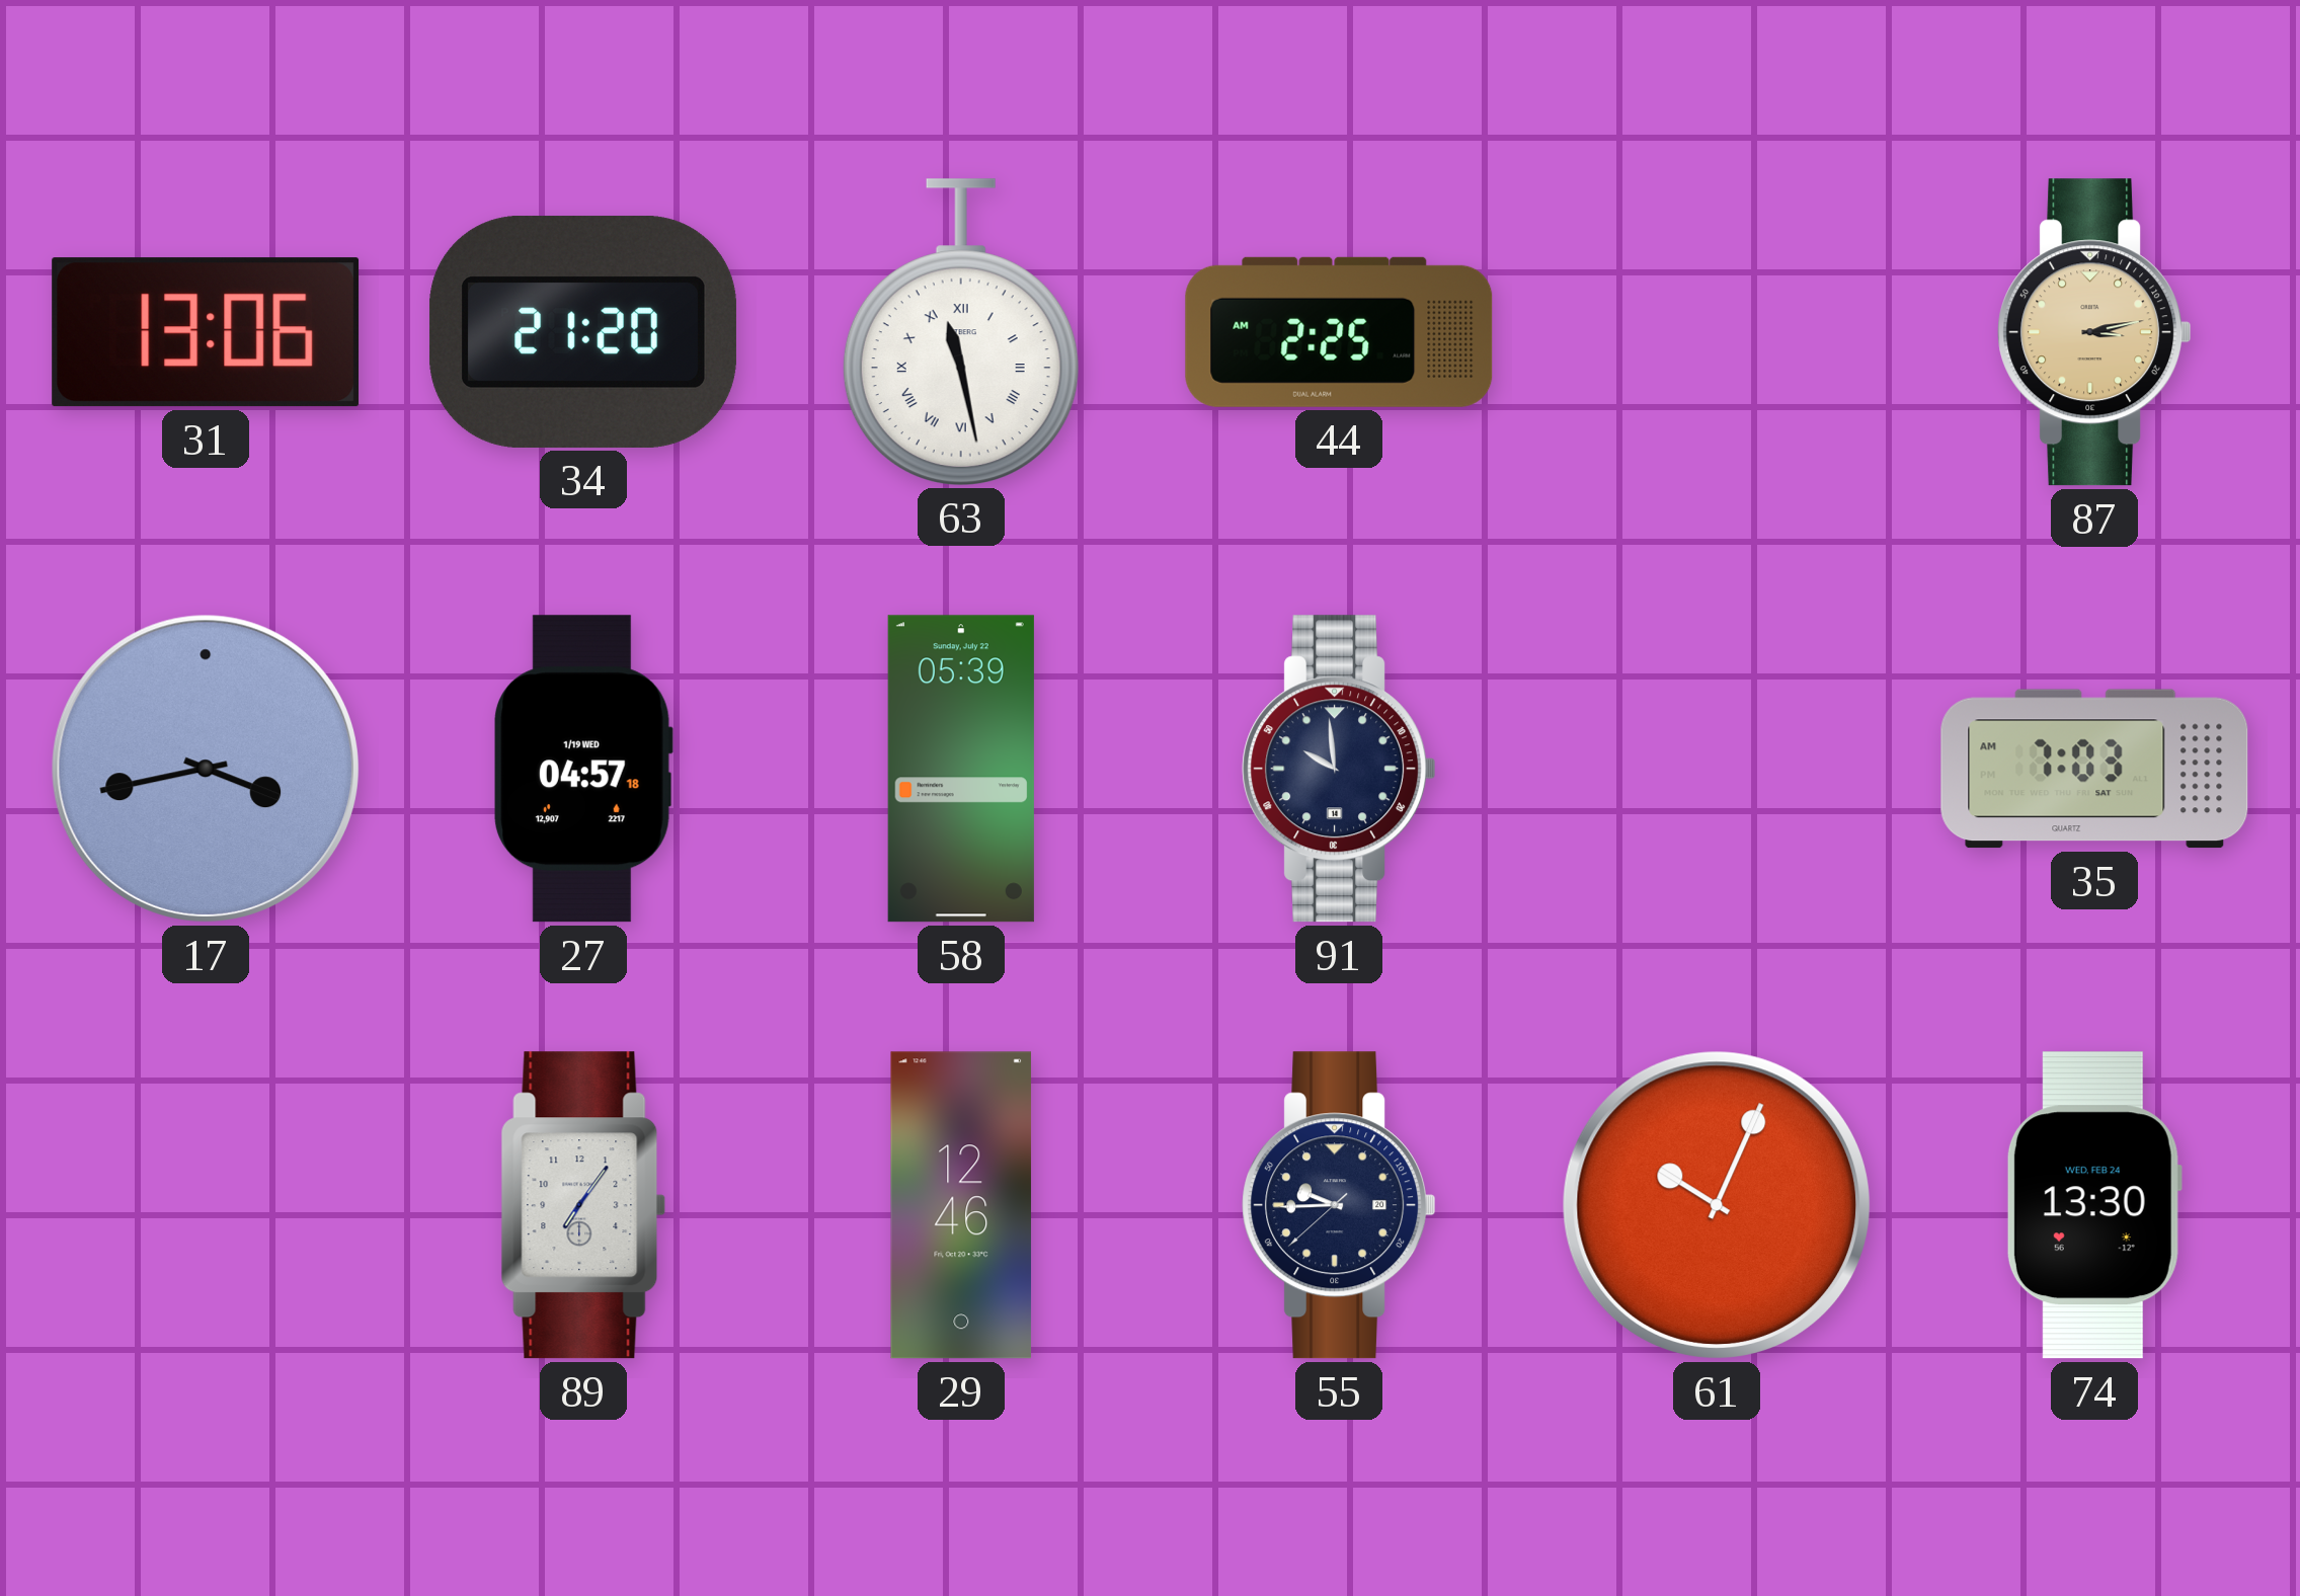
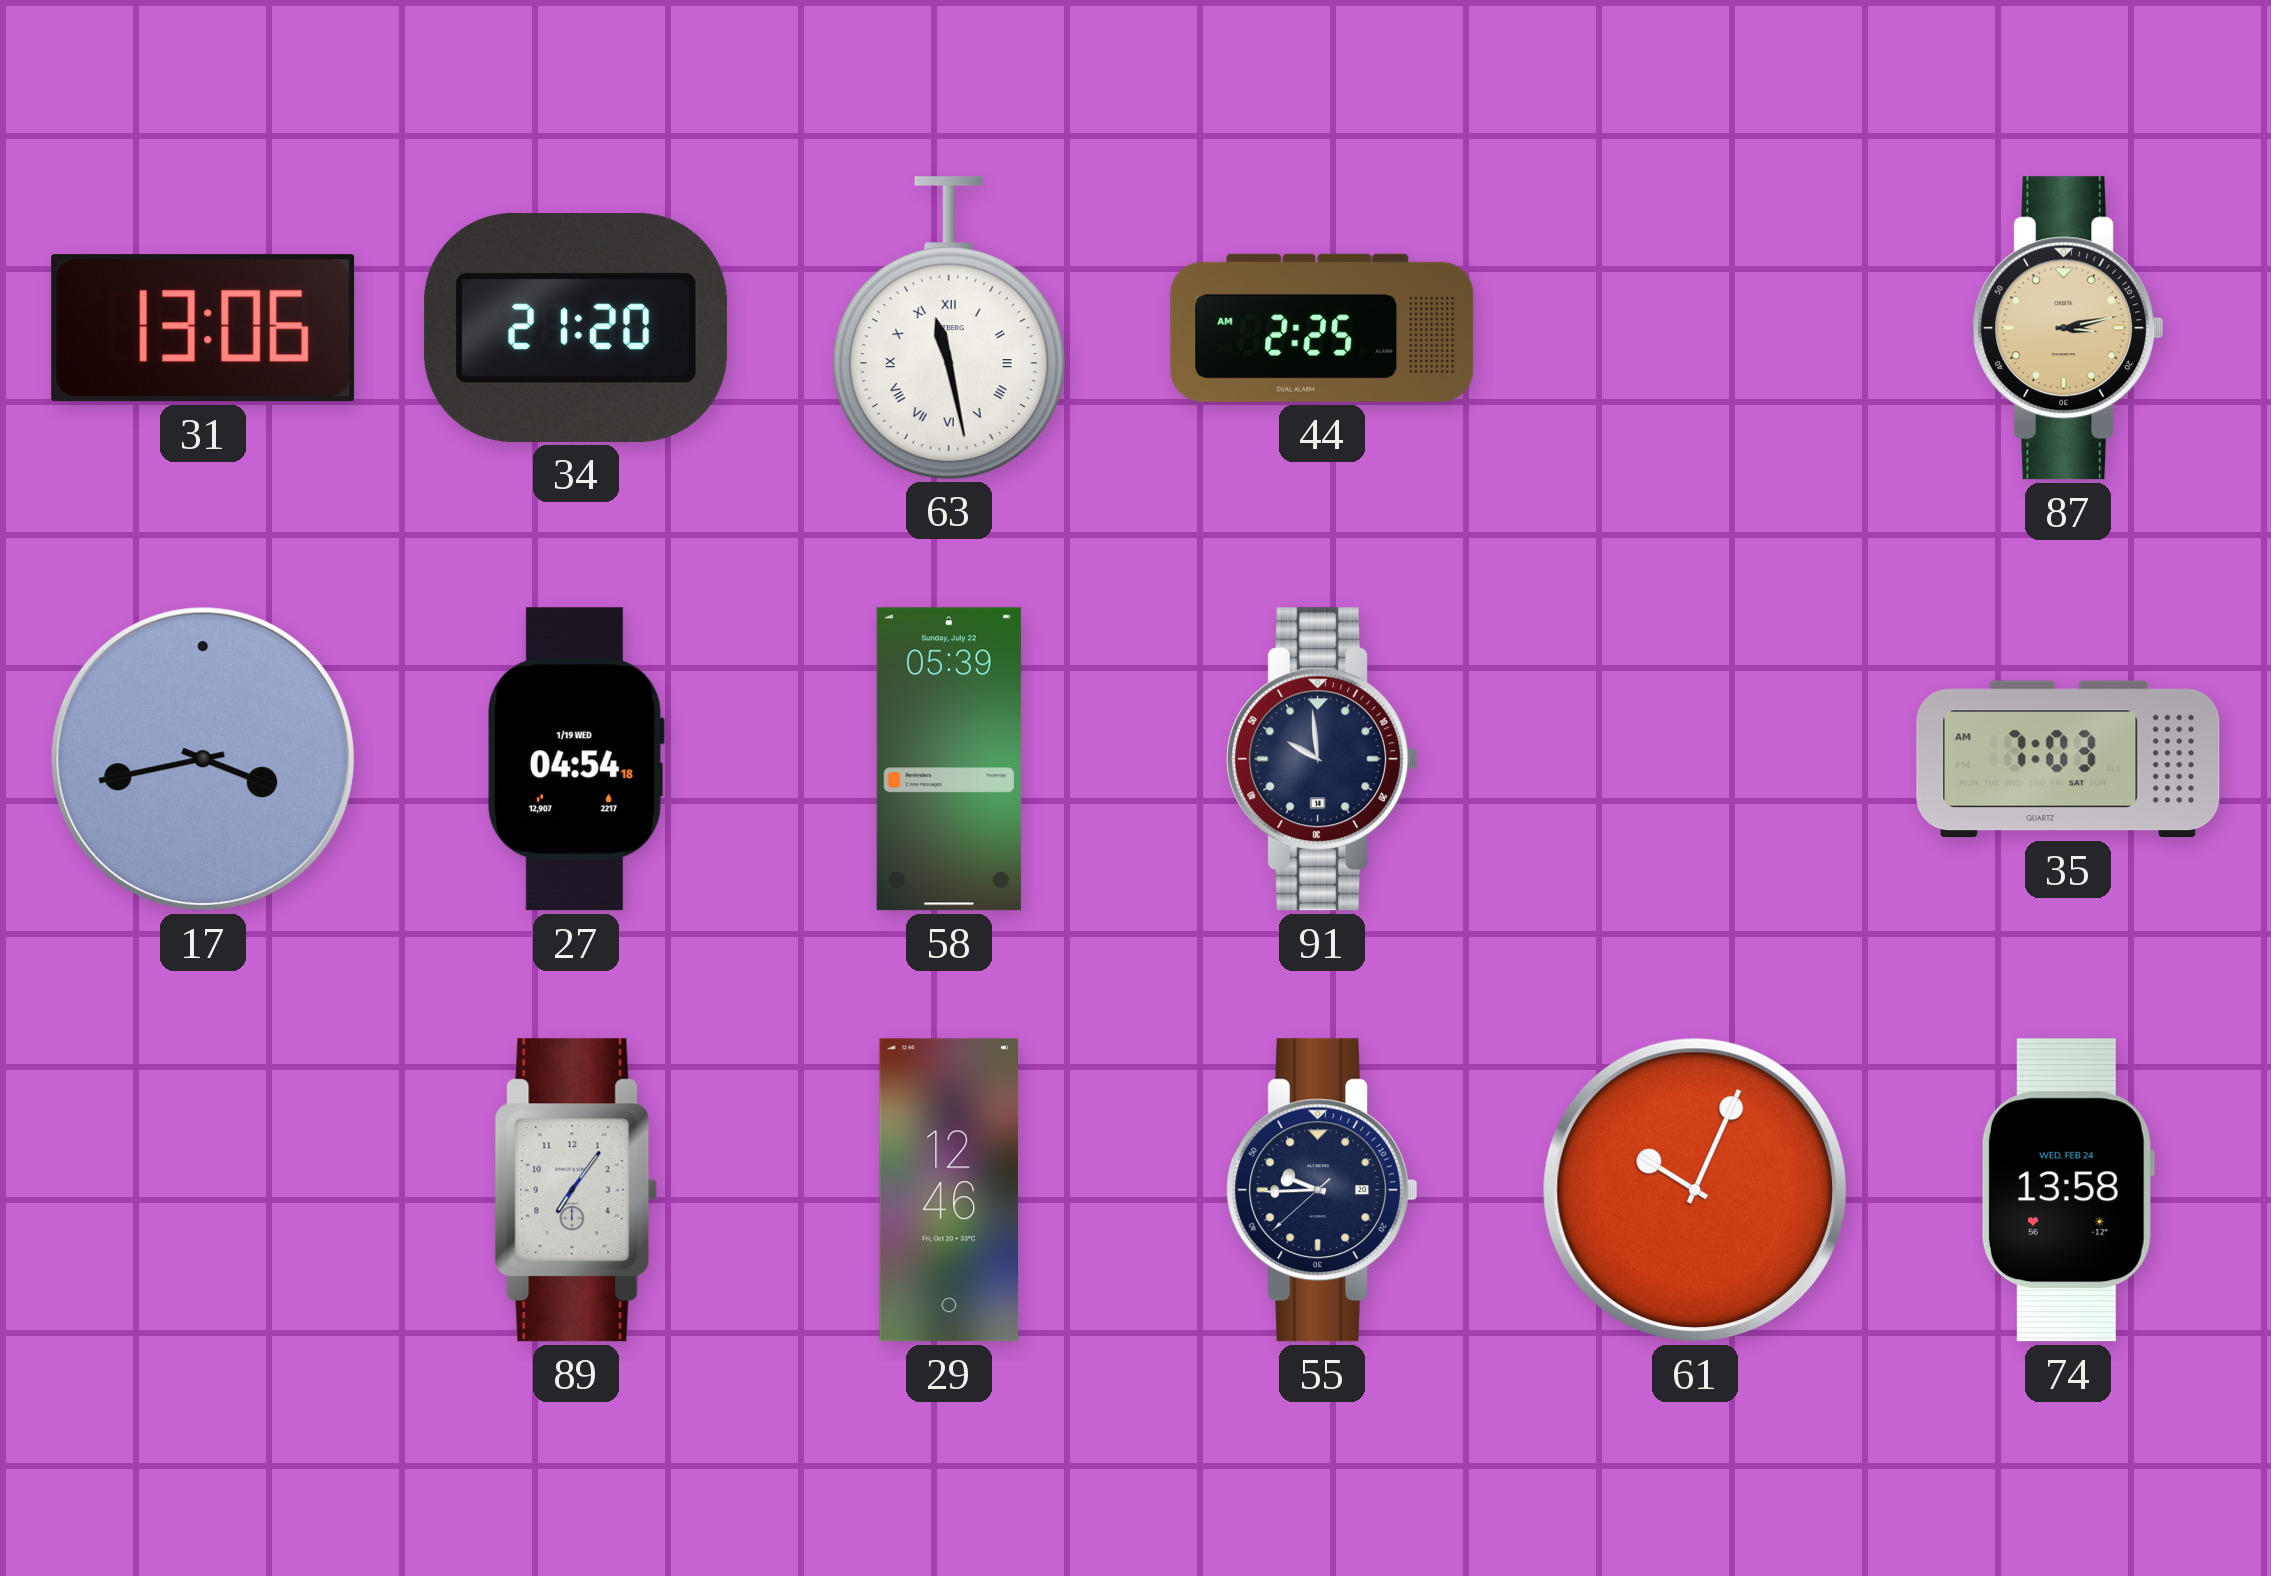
27: 04:57 -> 04:54
74: 13:30 -> 13:58
